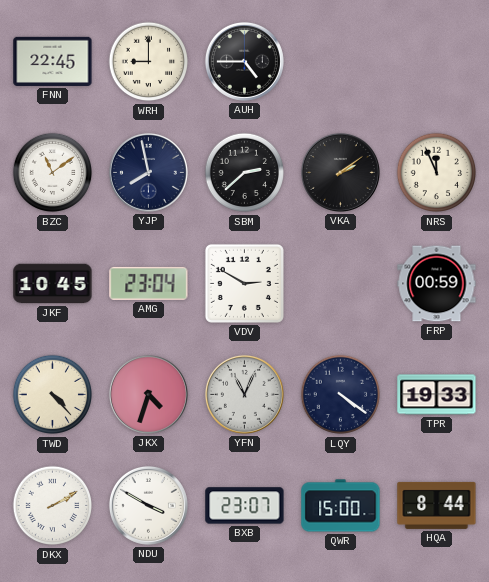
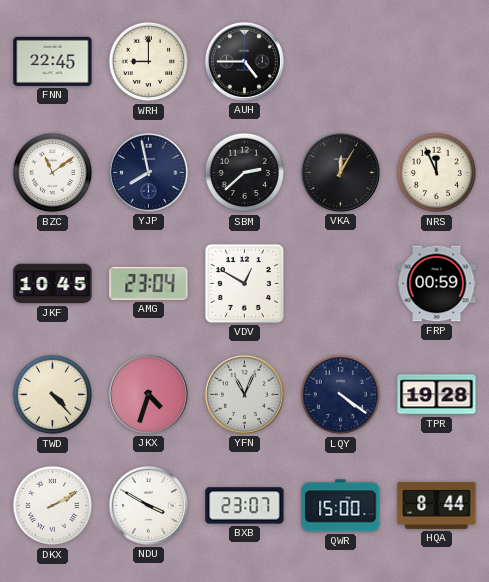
VKA: 2:09 -> 12:05
VDV: 2:50 -> 12:50
TPR: 19:33 -> 19:28
